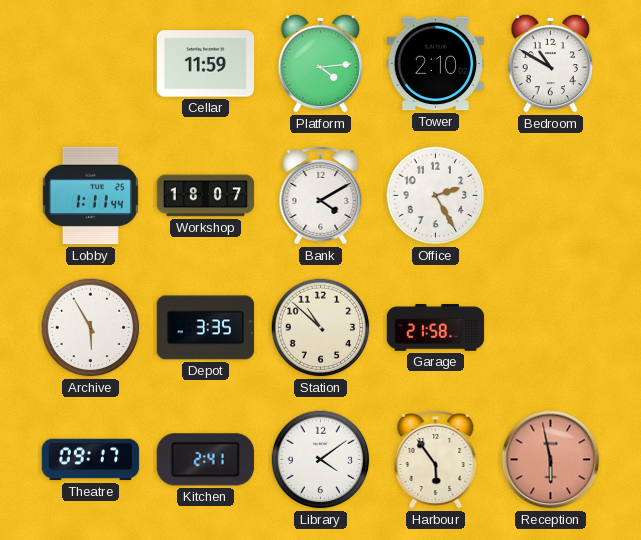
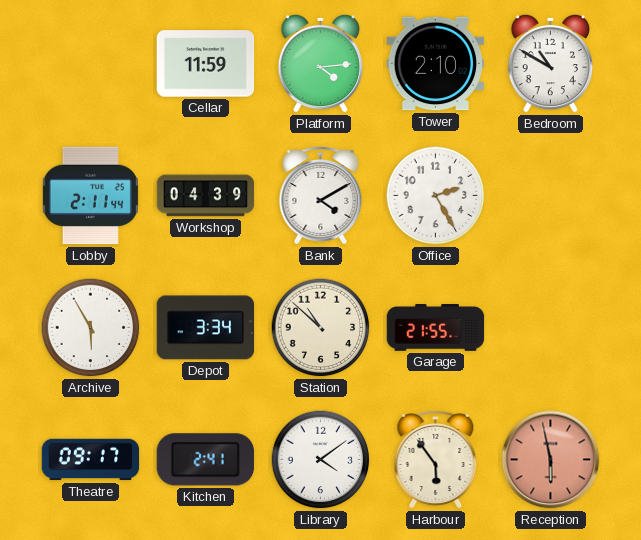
Lobby: 1:11 -> 2:11
Workshop: 18:07 -> 04:39
Depot: 3:35 -> 3:34
Garage: 21:58 -> 21:55
